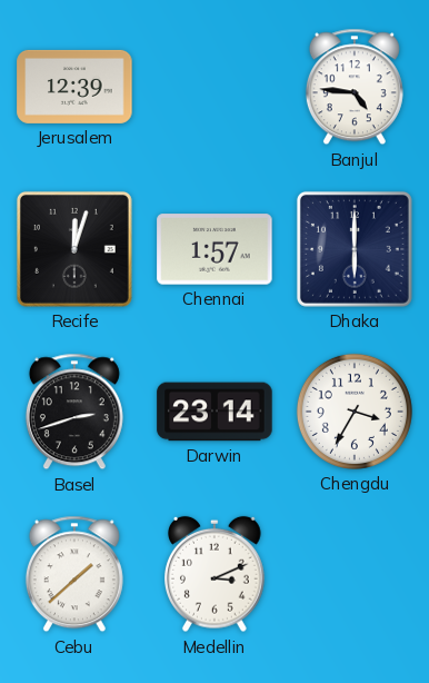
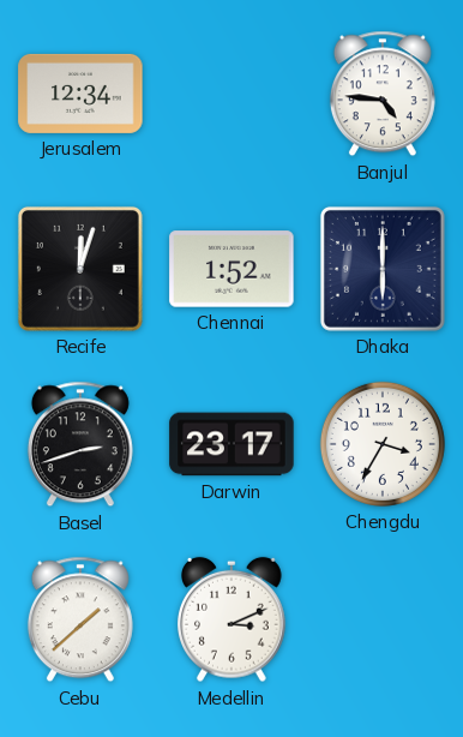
Jerusalem: 12:39 -> 12:34
Chennai: 1:57 -> 1:52
Darwin: 23:14 -> 23:17
